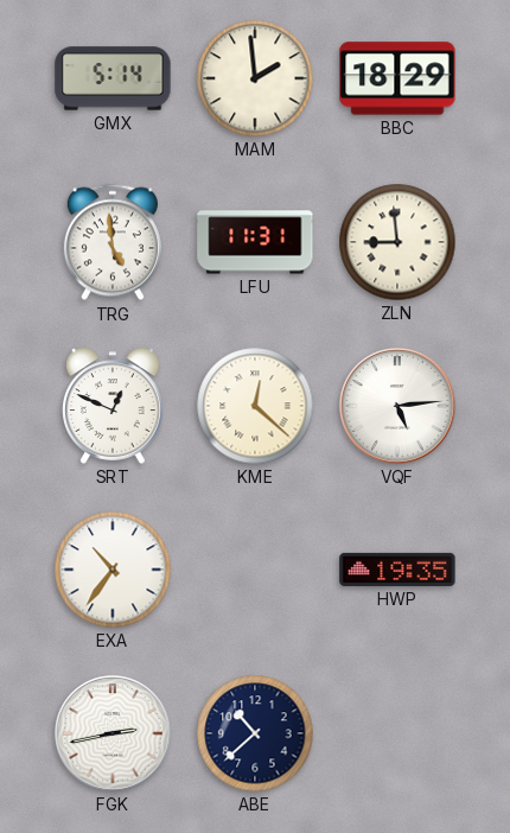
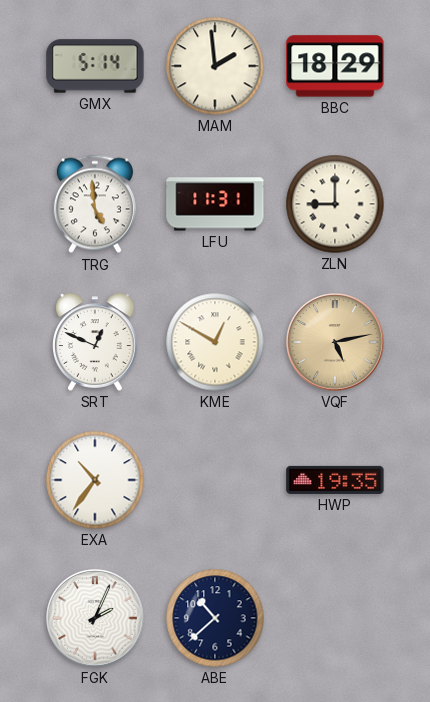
ZLN: 8:59 -> 9:00
KME: 12:22 -> 12:50
VQF: 5:14 -> 5:13
VQF dial: white -> champagne
FGK: 2:43 -> 2:04
